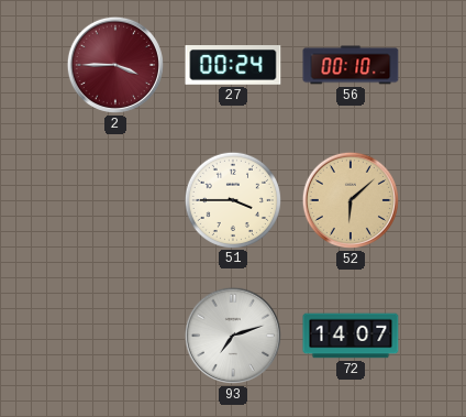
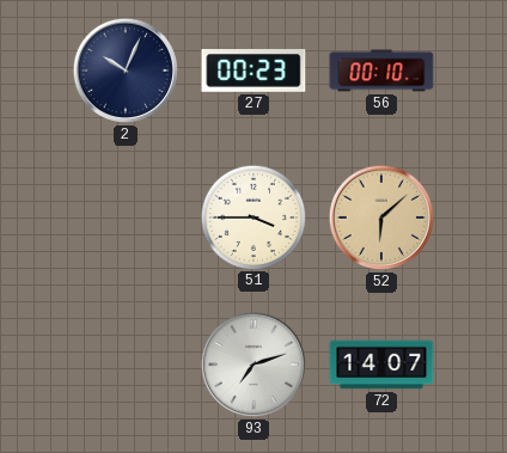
2: 3:45 -> 10:04
2 dial: burgundy -> navy
27: 00:24 -> 00:23
